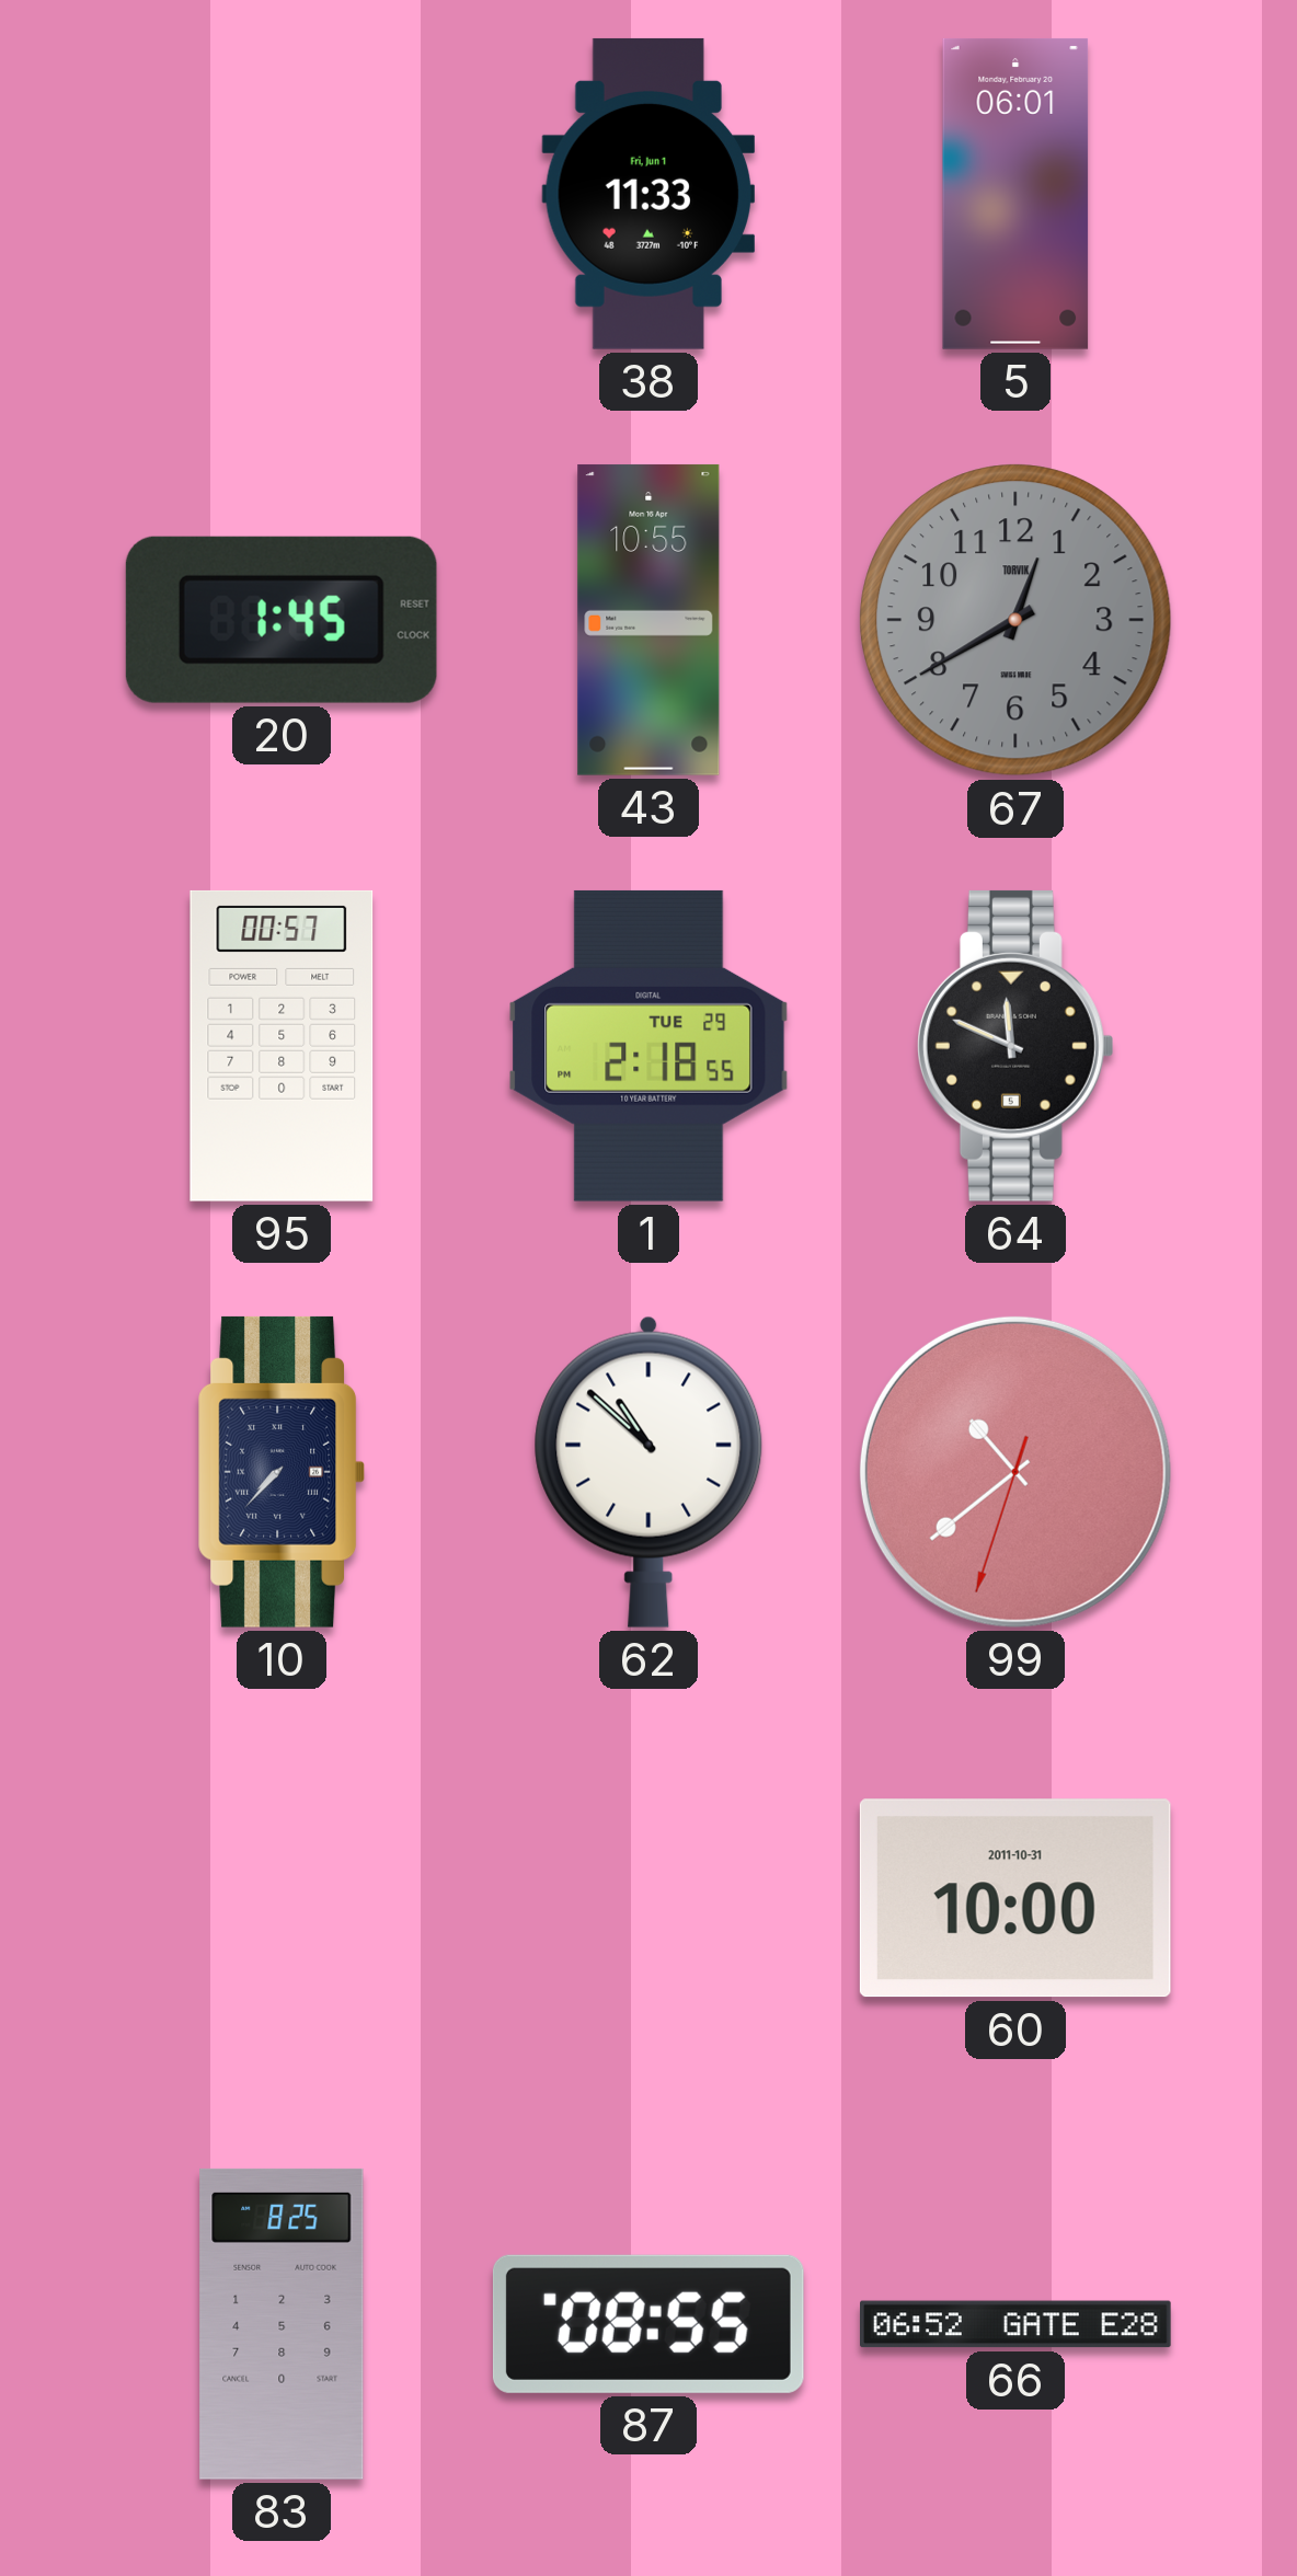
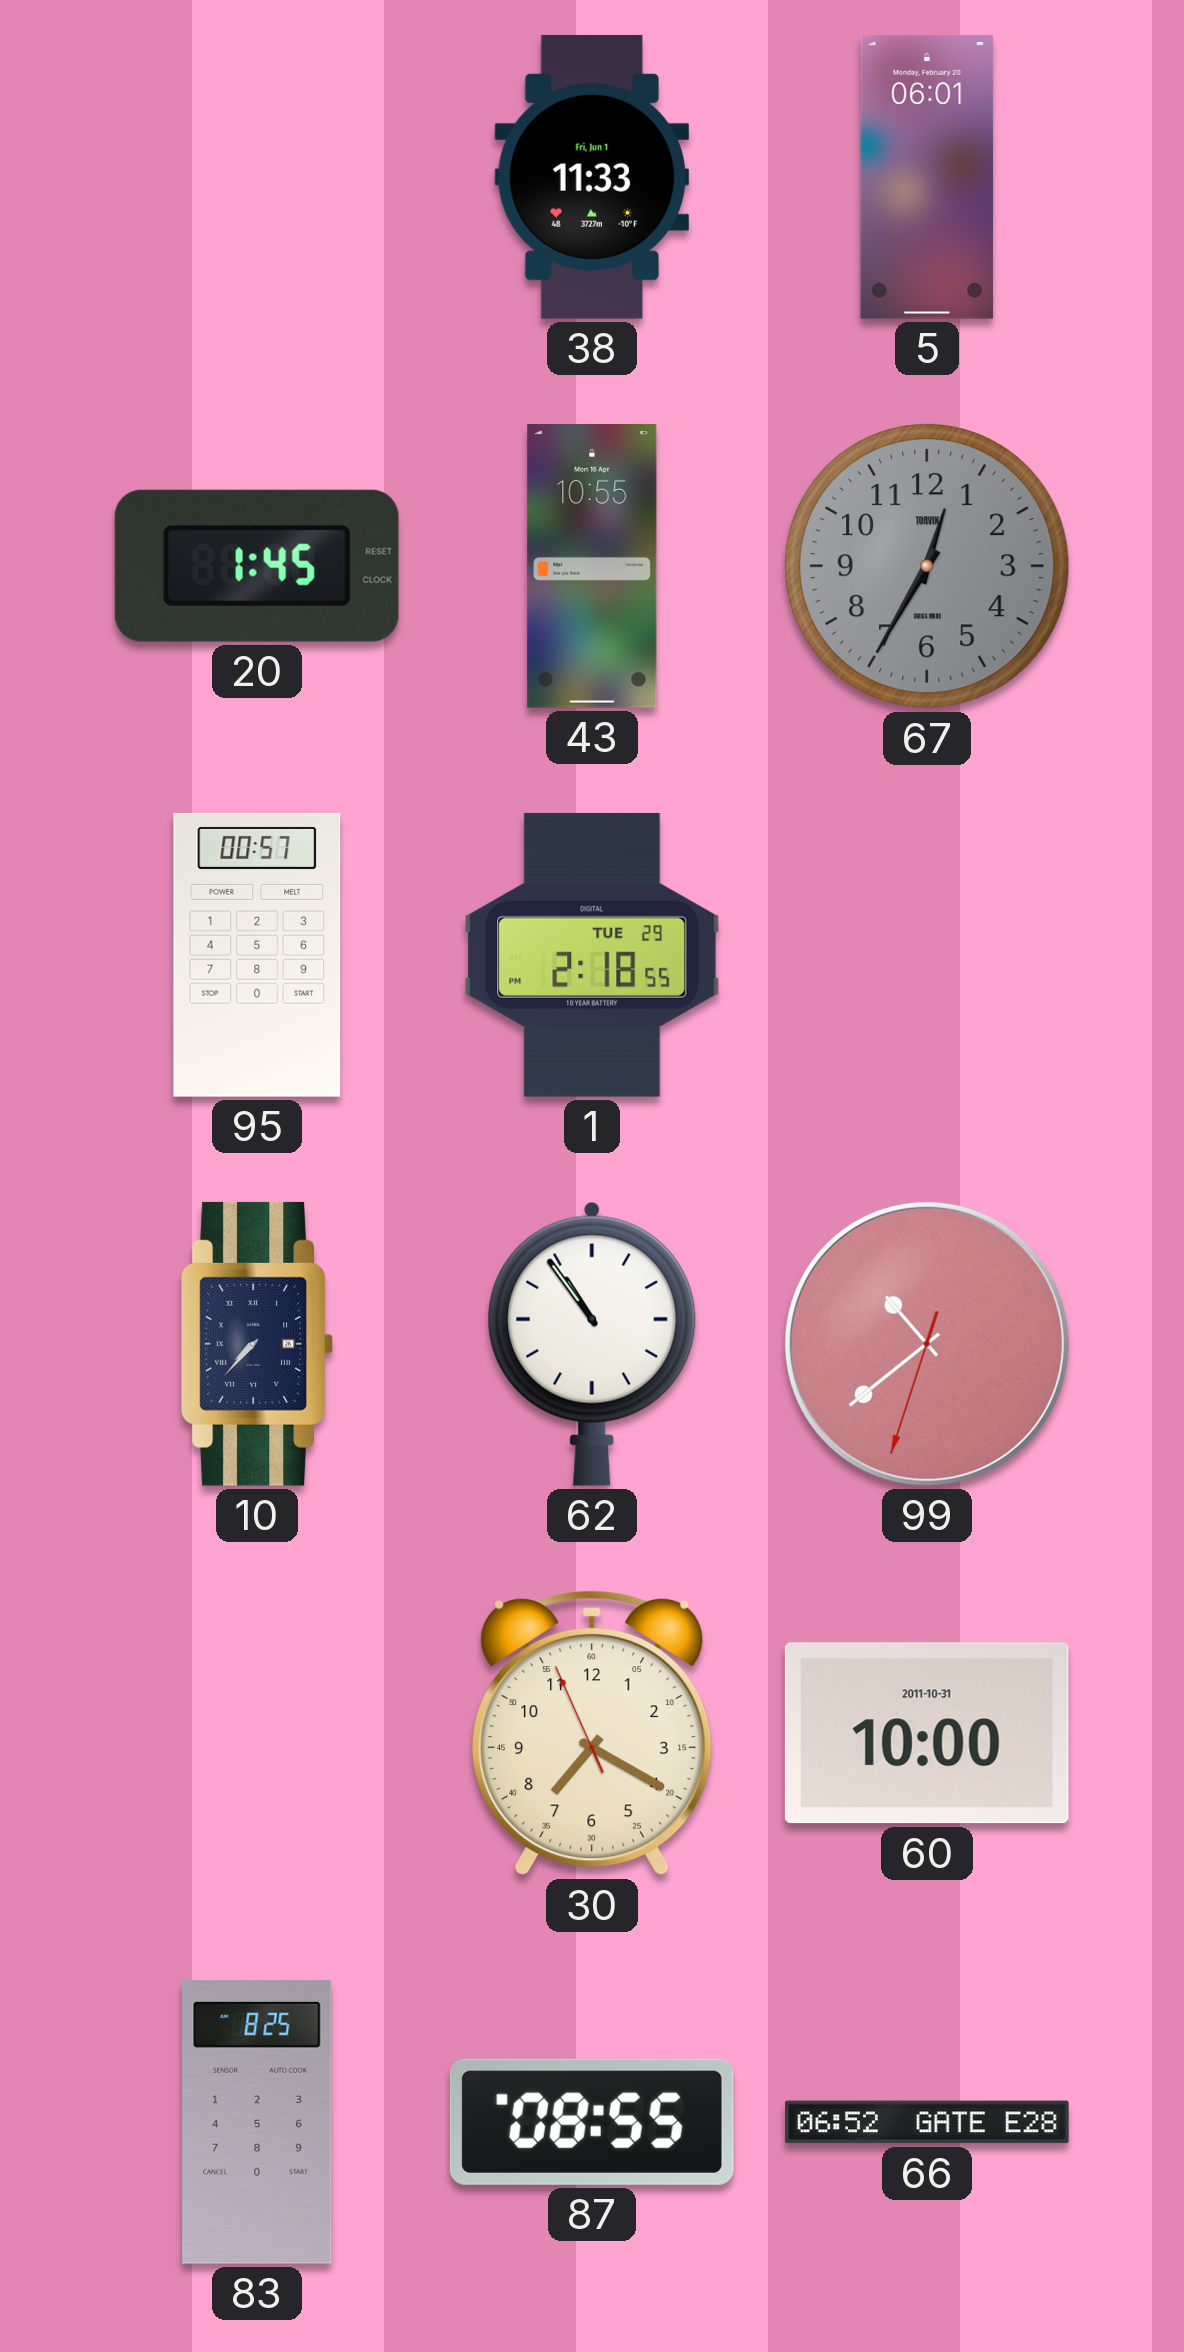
67: 12:40 -> 12:35
64: 11:49 -> none
62: 10:52 -> 10:54
30: none -> 7:19
